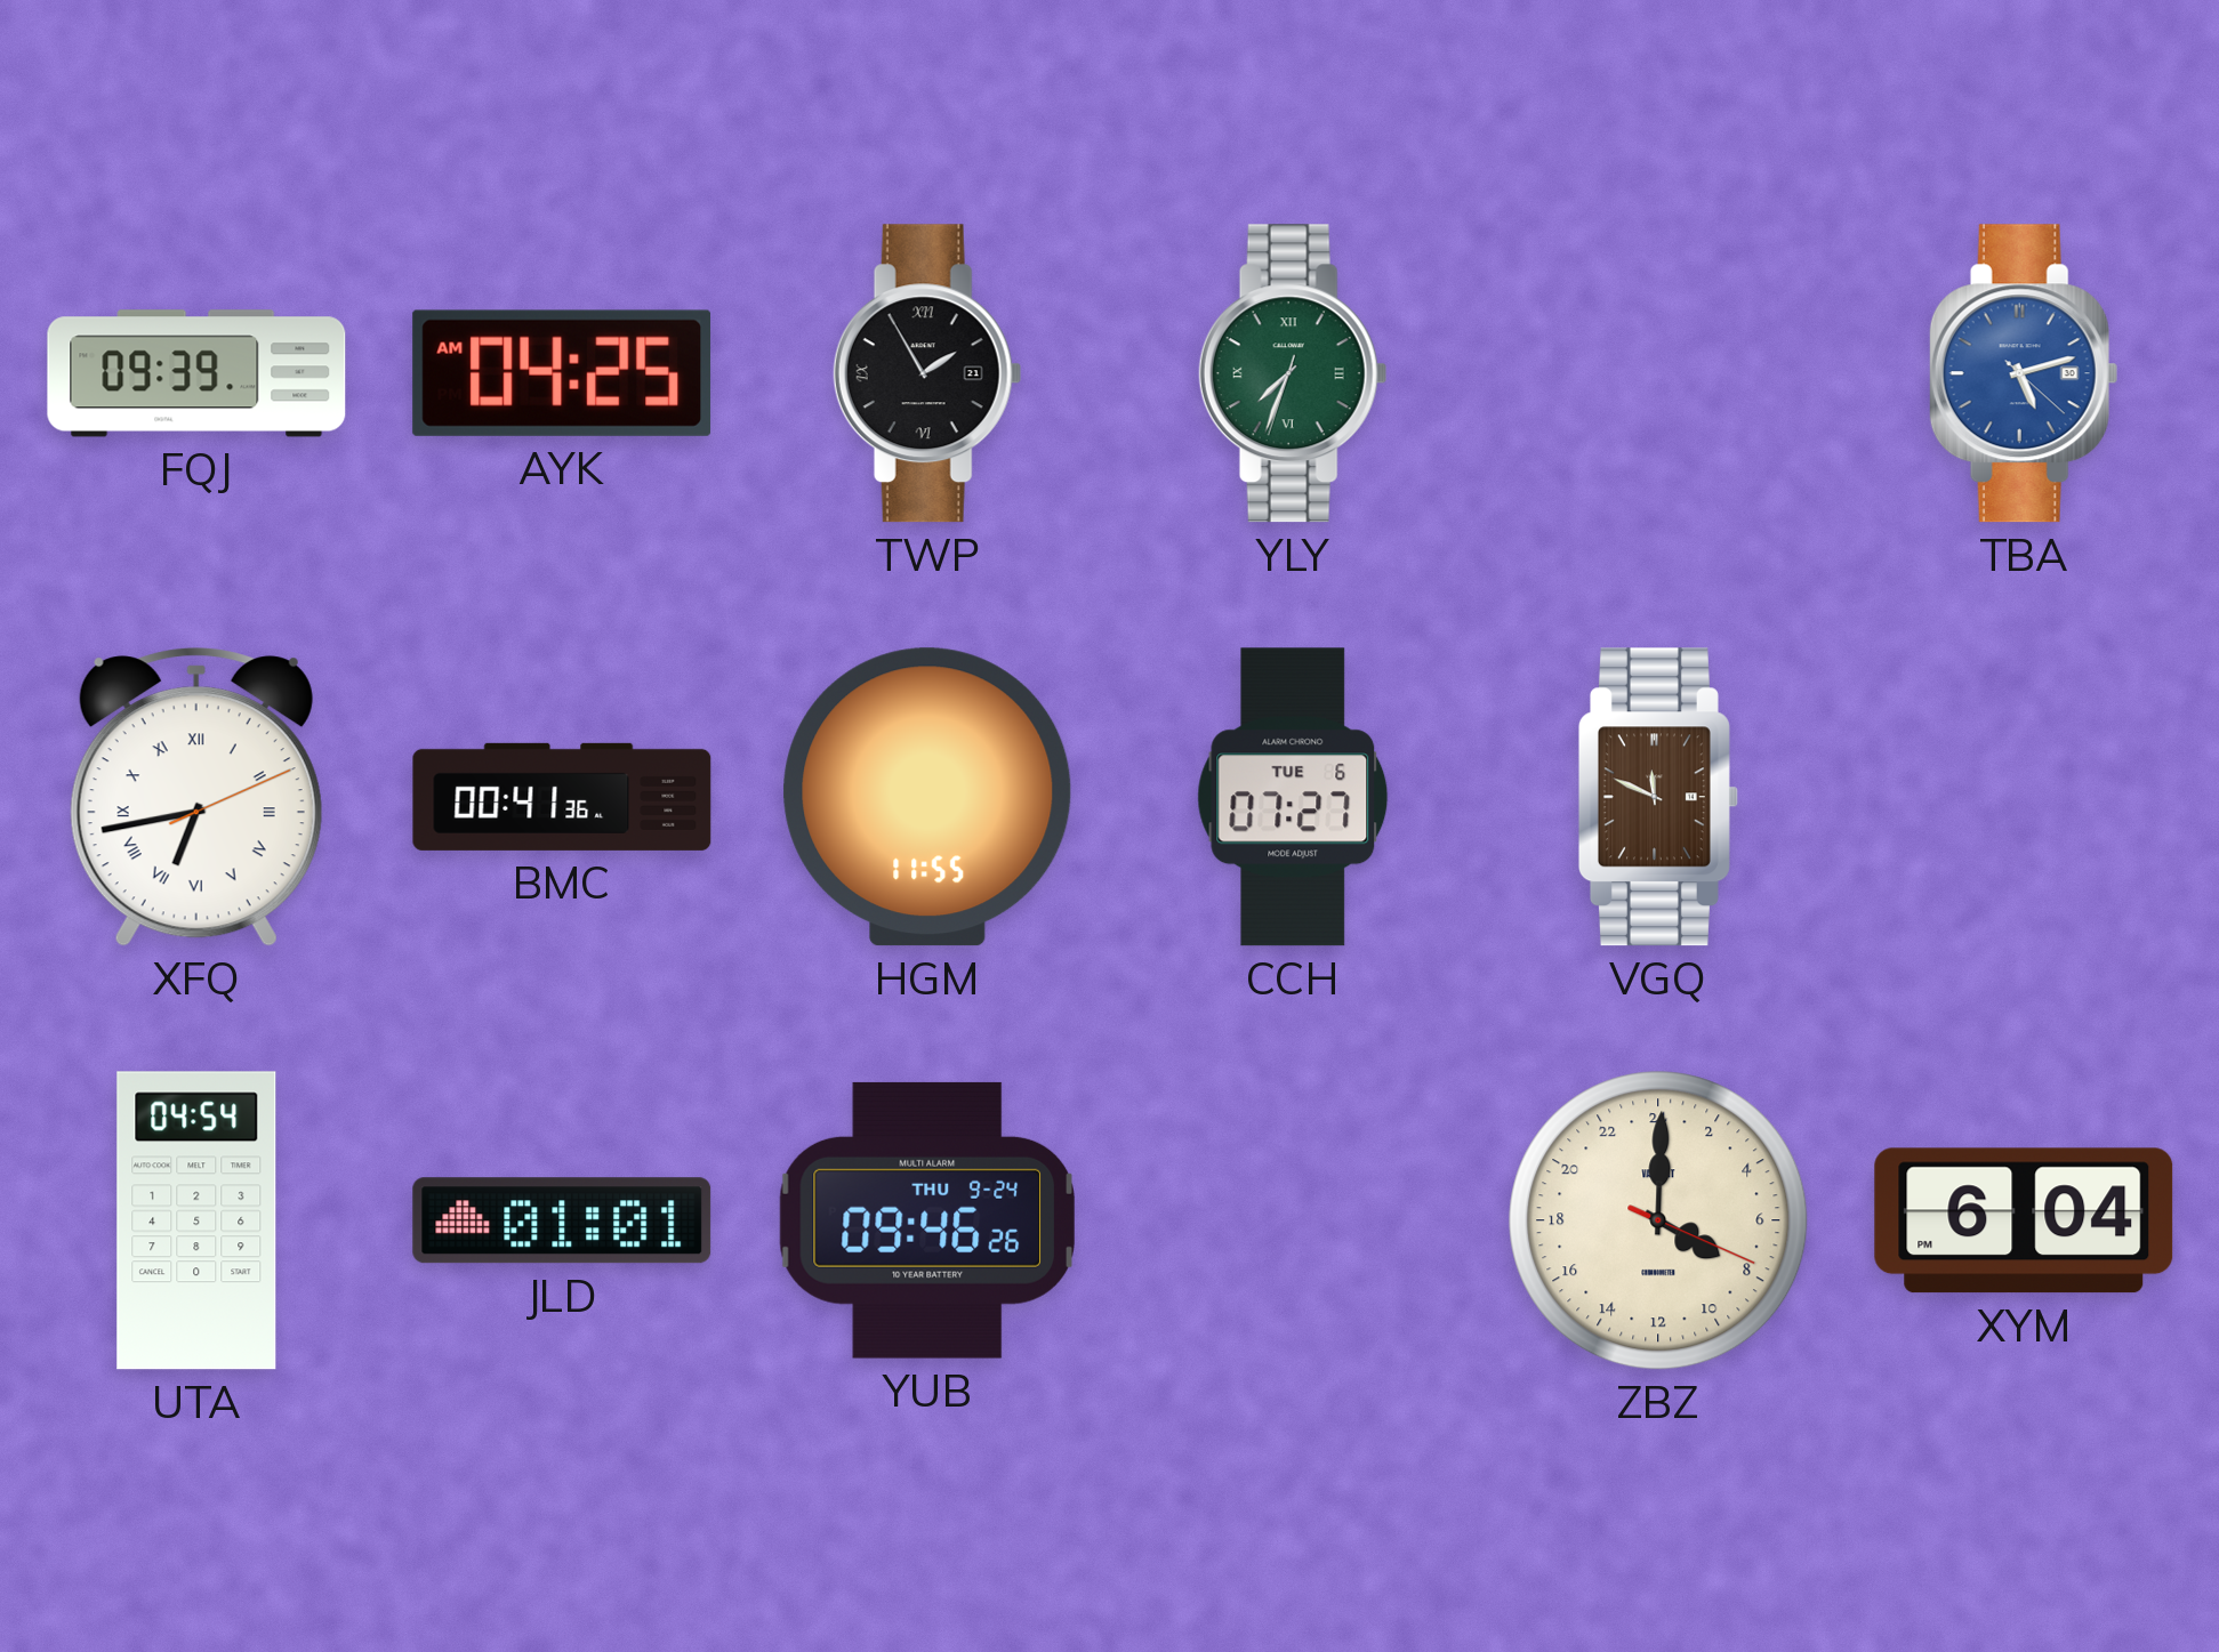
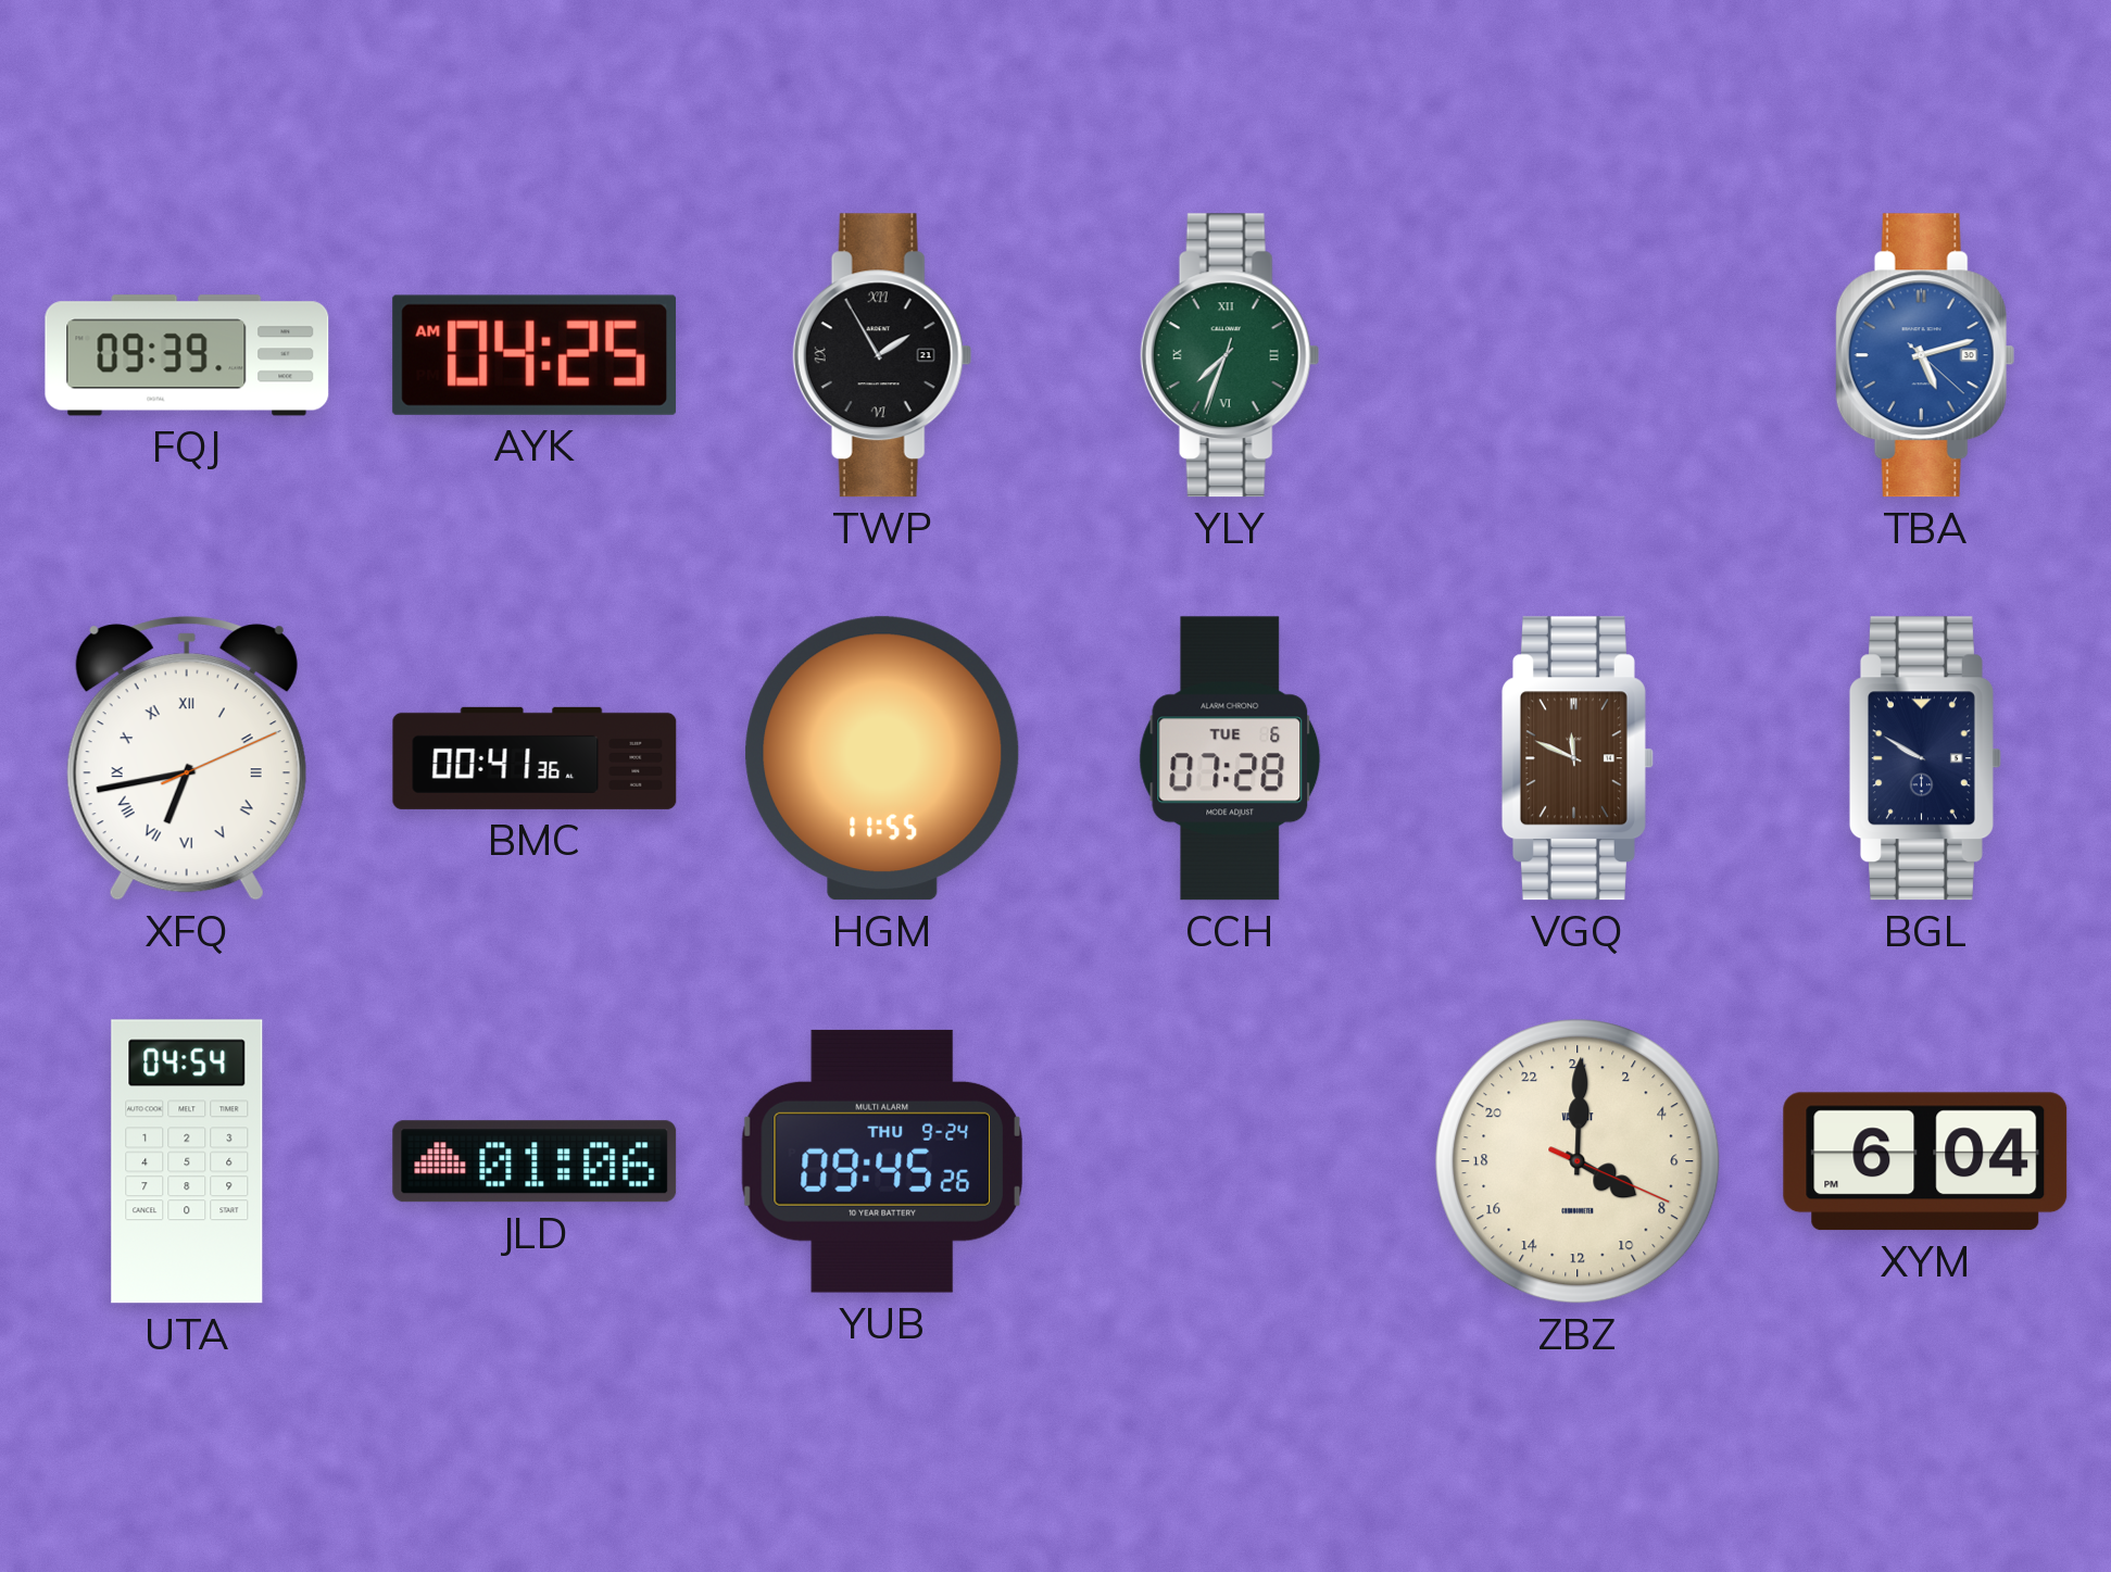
CCH: 07:27 -> 07:28
BGL: none -> 9:50
JLD: 01:01 -> 01:06
YUB: 09:46 -> 09:45
